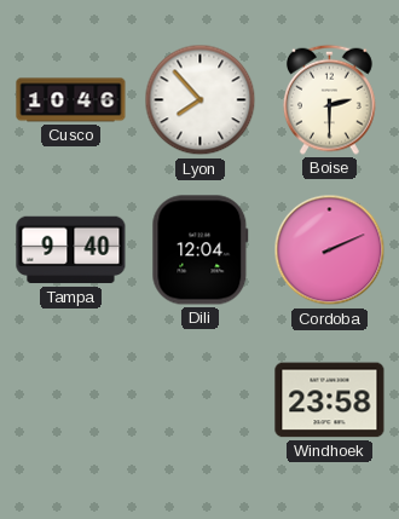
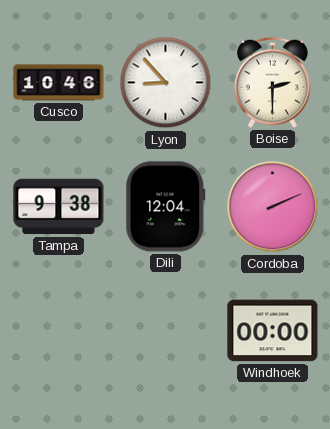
Lyon: 7:53 -> 8:53
Tampa: 9:40 -> 9:38
Windhoek: 23:58 -> 00:00
